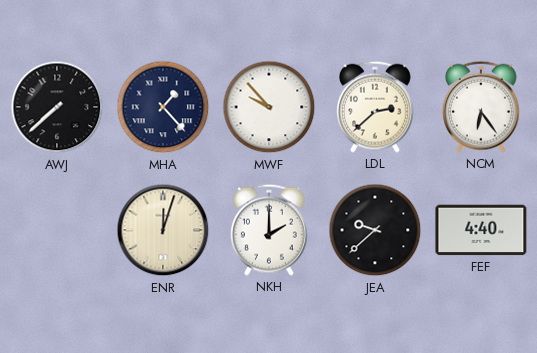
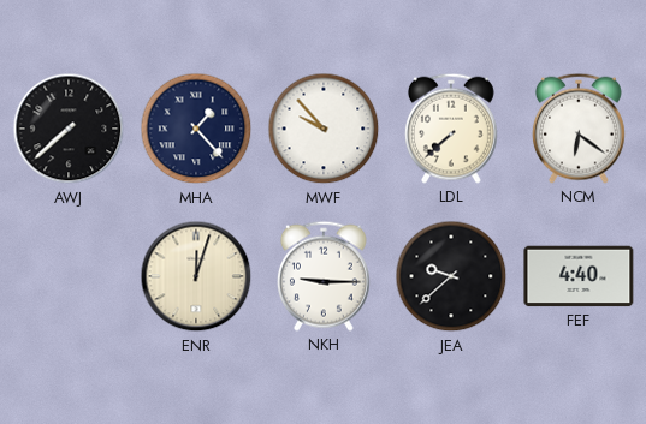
LDL: 2:38 -> 7:38
NCM: 6:24 -> 6:21
NKH: 2:00 -> 9:15
